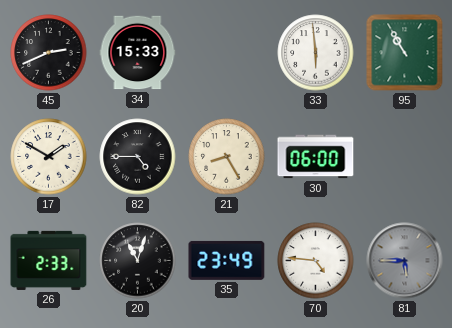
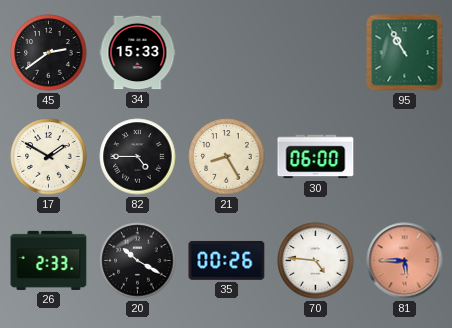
45: 2:41 -> 2:39
33: 5:59 -> none
20: 11:03 -> 10:20
35: 23:49 -> 00:26
81 dial: grey -> salmon
